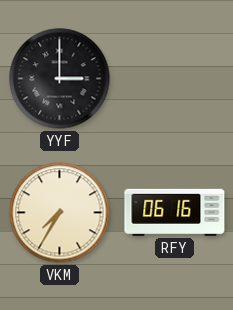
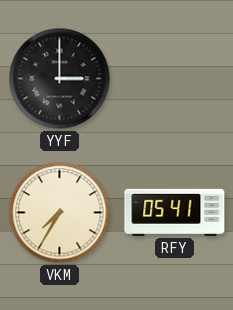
RFY: 06:16 -> 05:41
